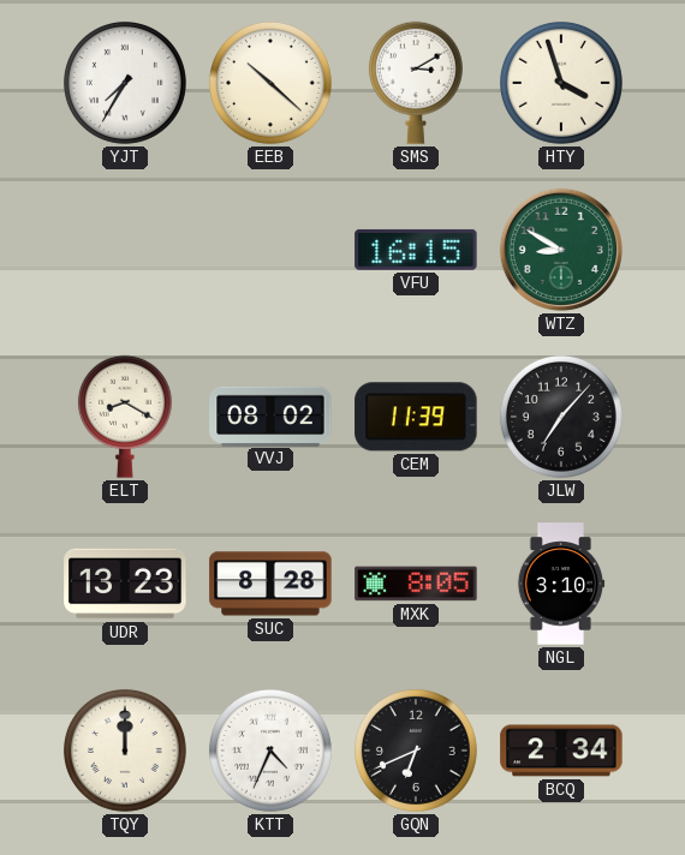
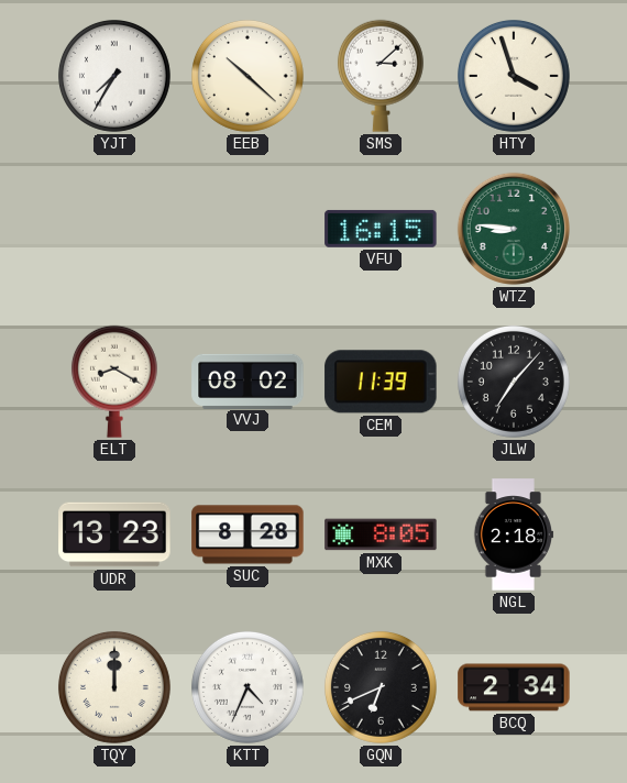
SMS: 3:10 -> 3:08
WTZ: 8:50 -> 8:46
NGL: 3:10 -> 2:18
